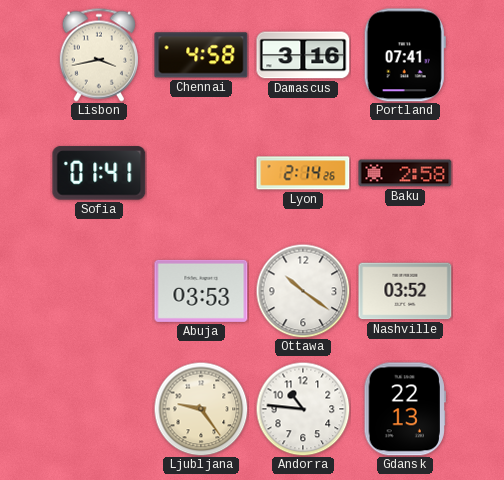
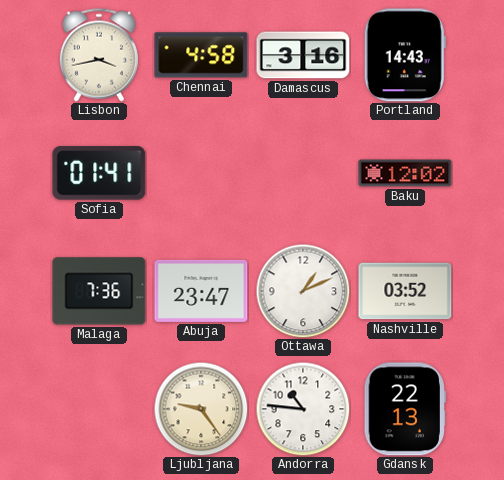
Portland: 07:41 -> 14:43
Lyon: 2:14 -> none
Baku: 2:58 -> 12:02
Malaga: none -> 7:36
Abuja: 03:53 -> 23:47
Ottawa: 10:21 -> 1:11
